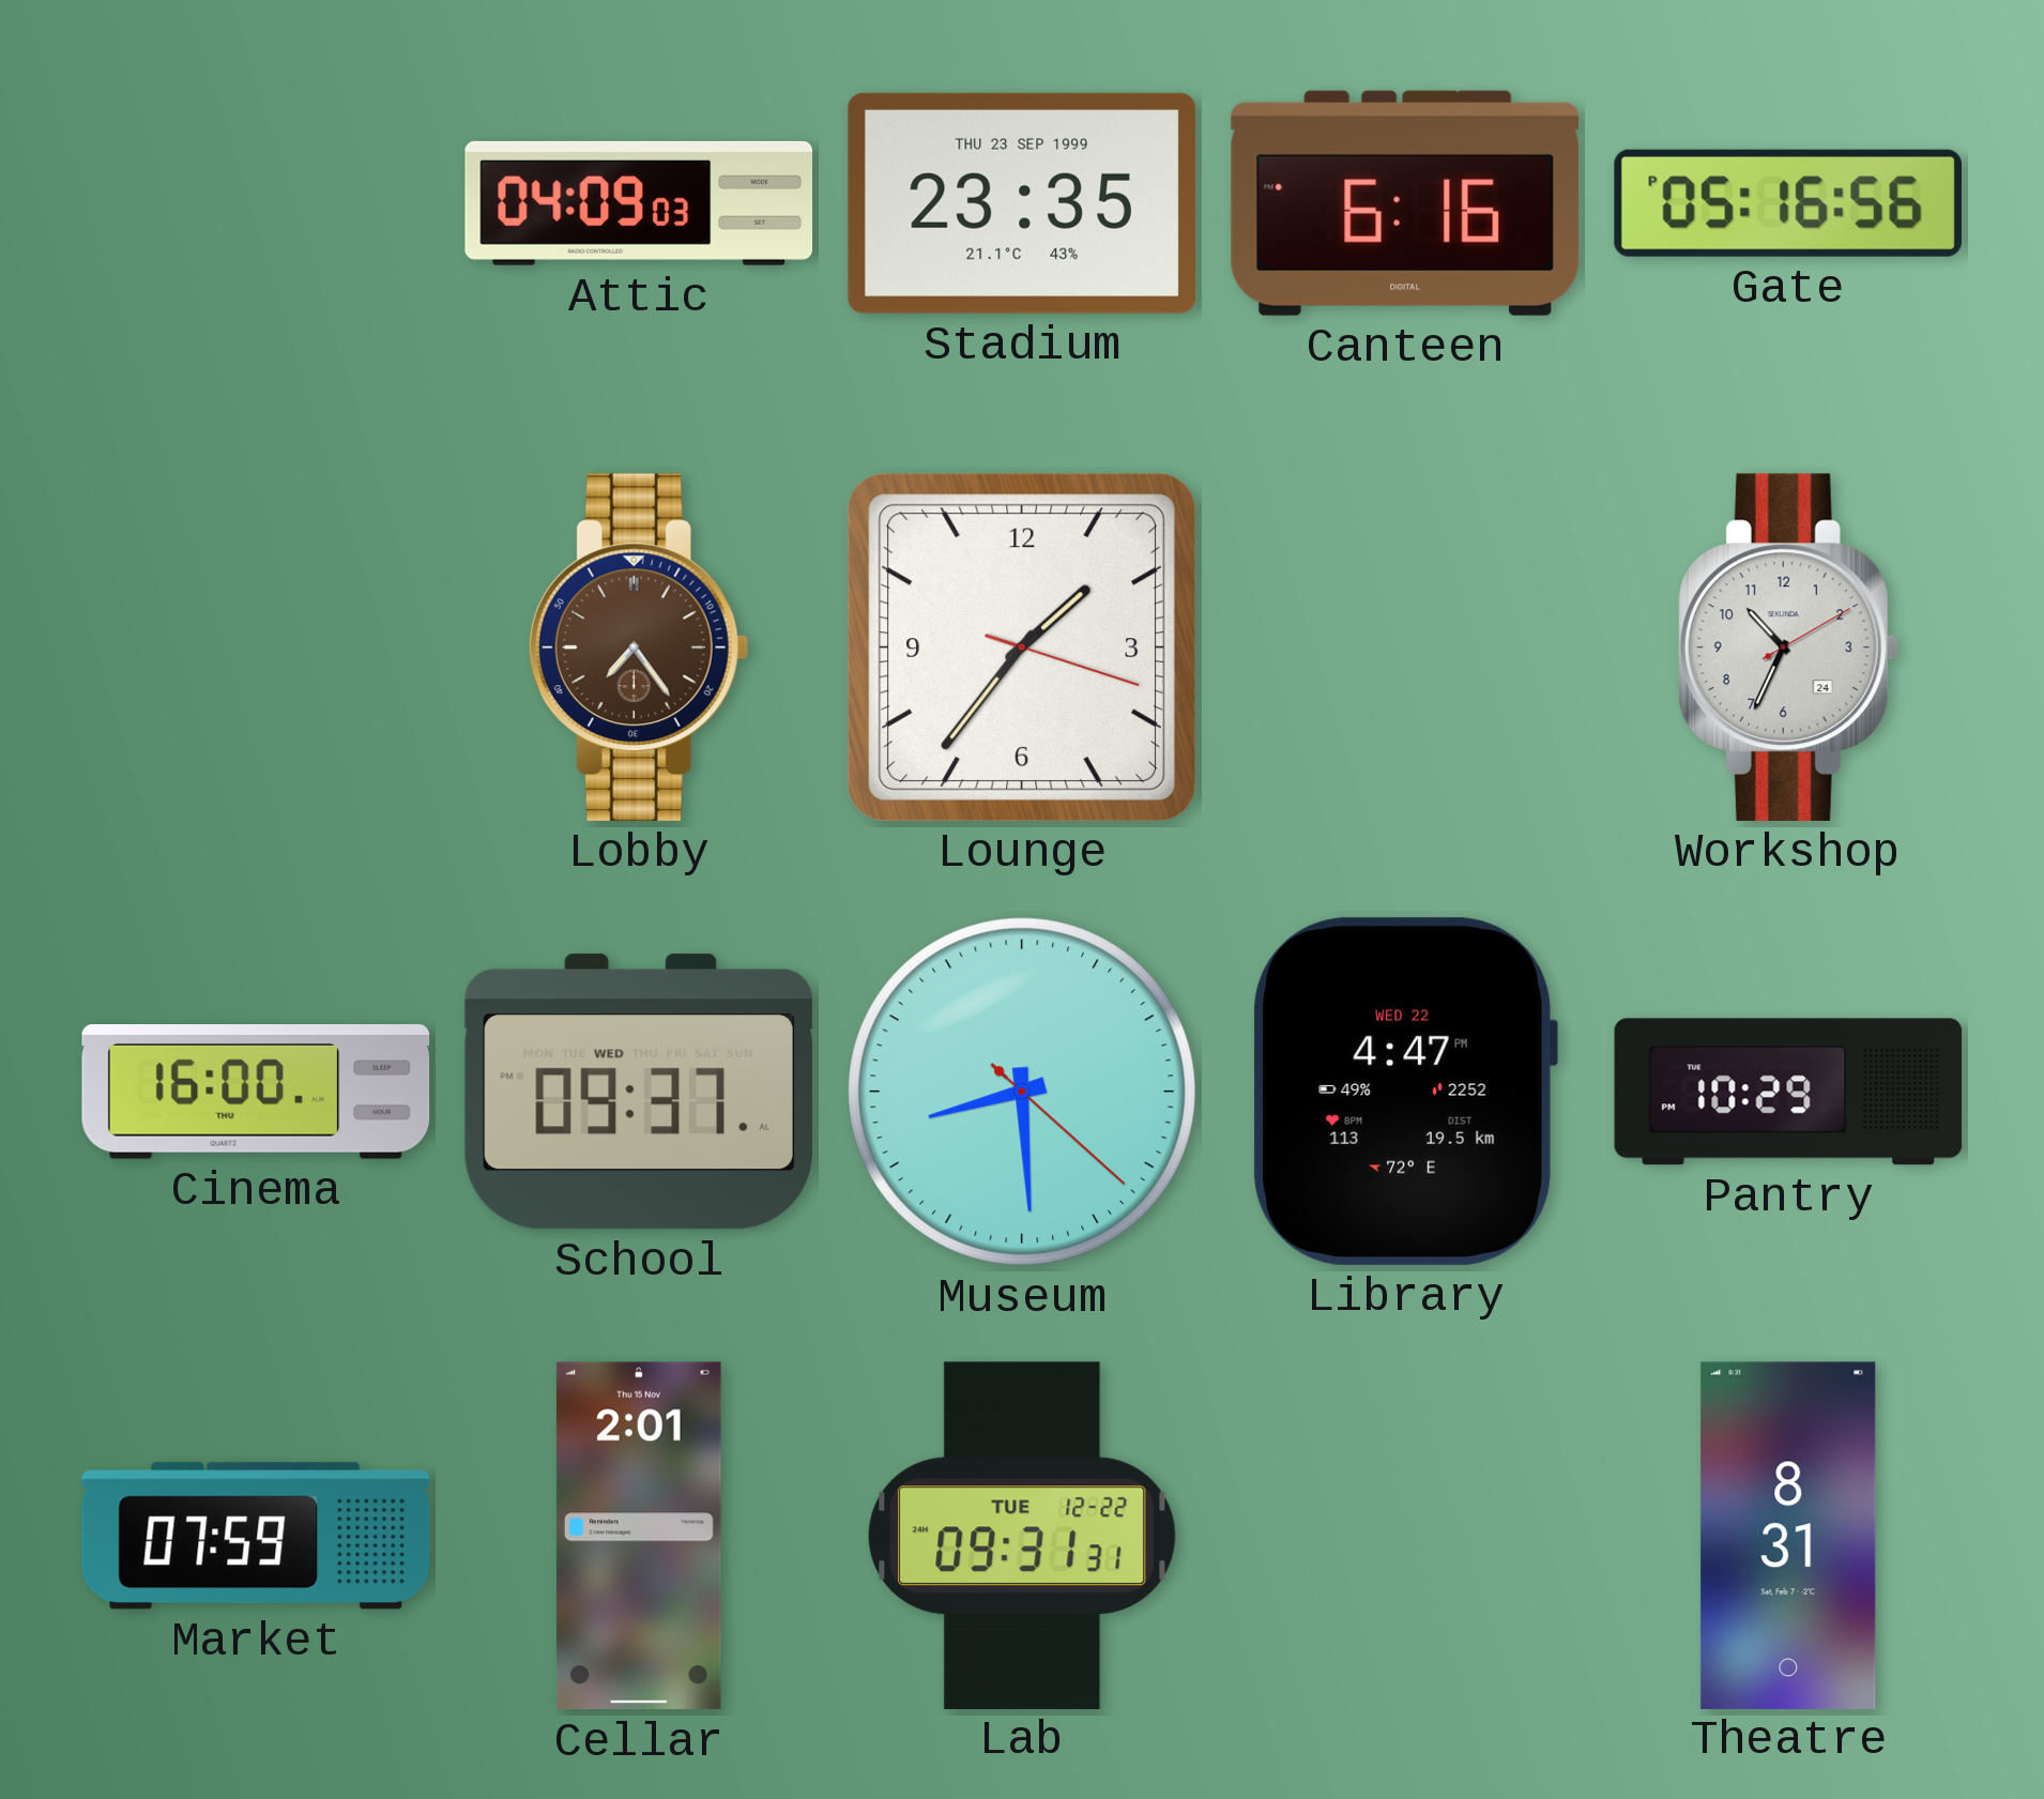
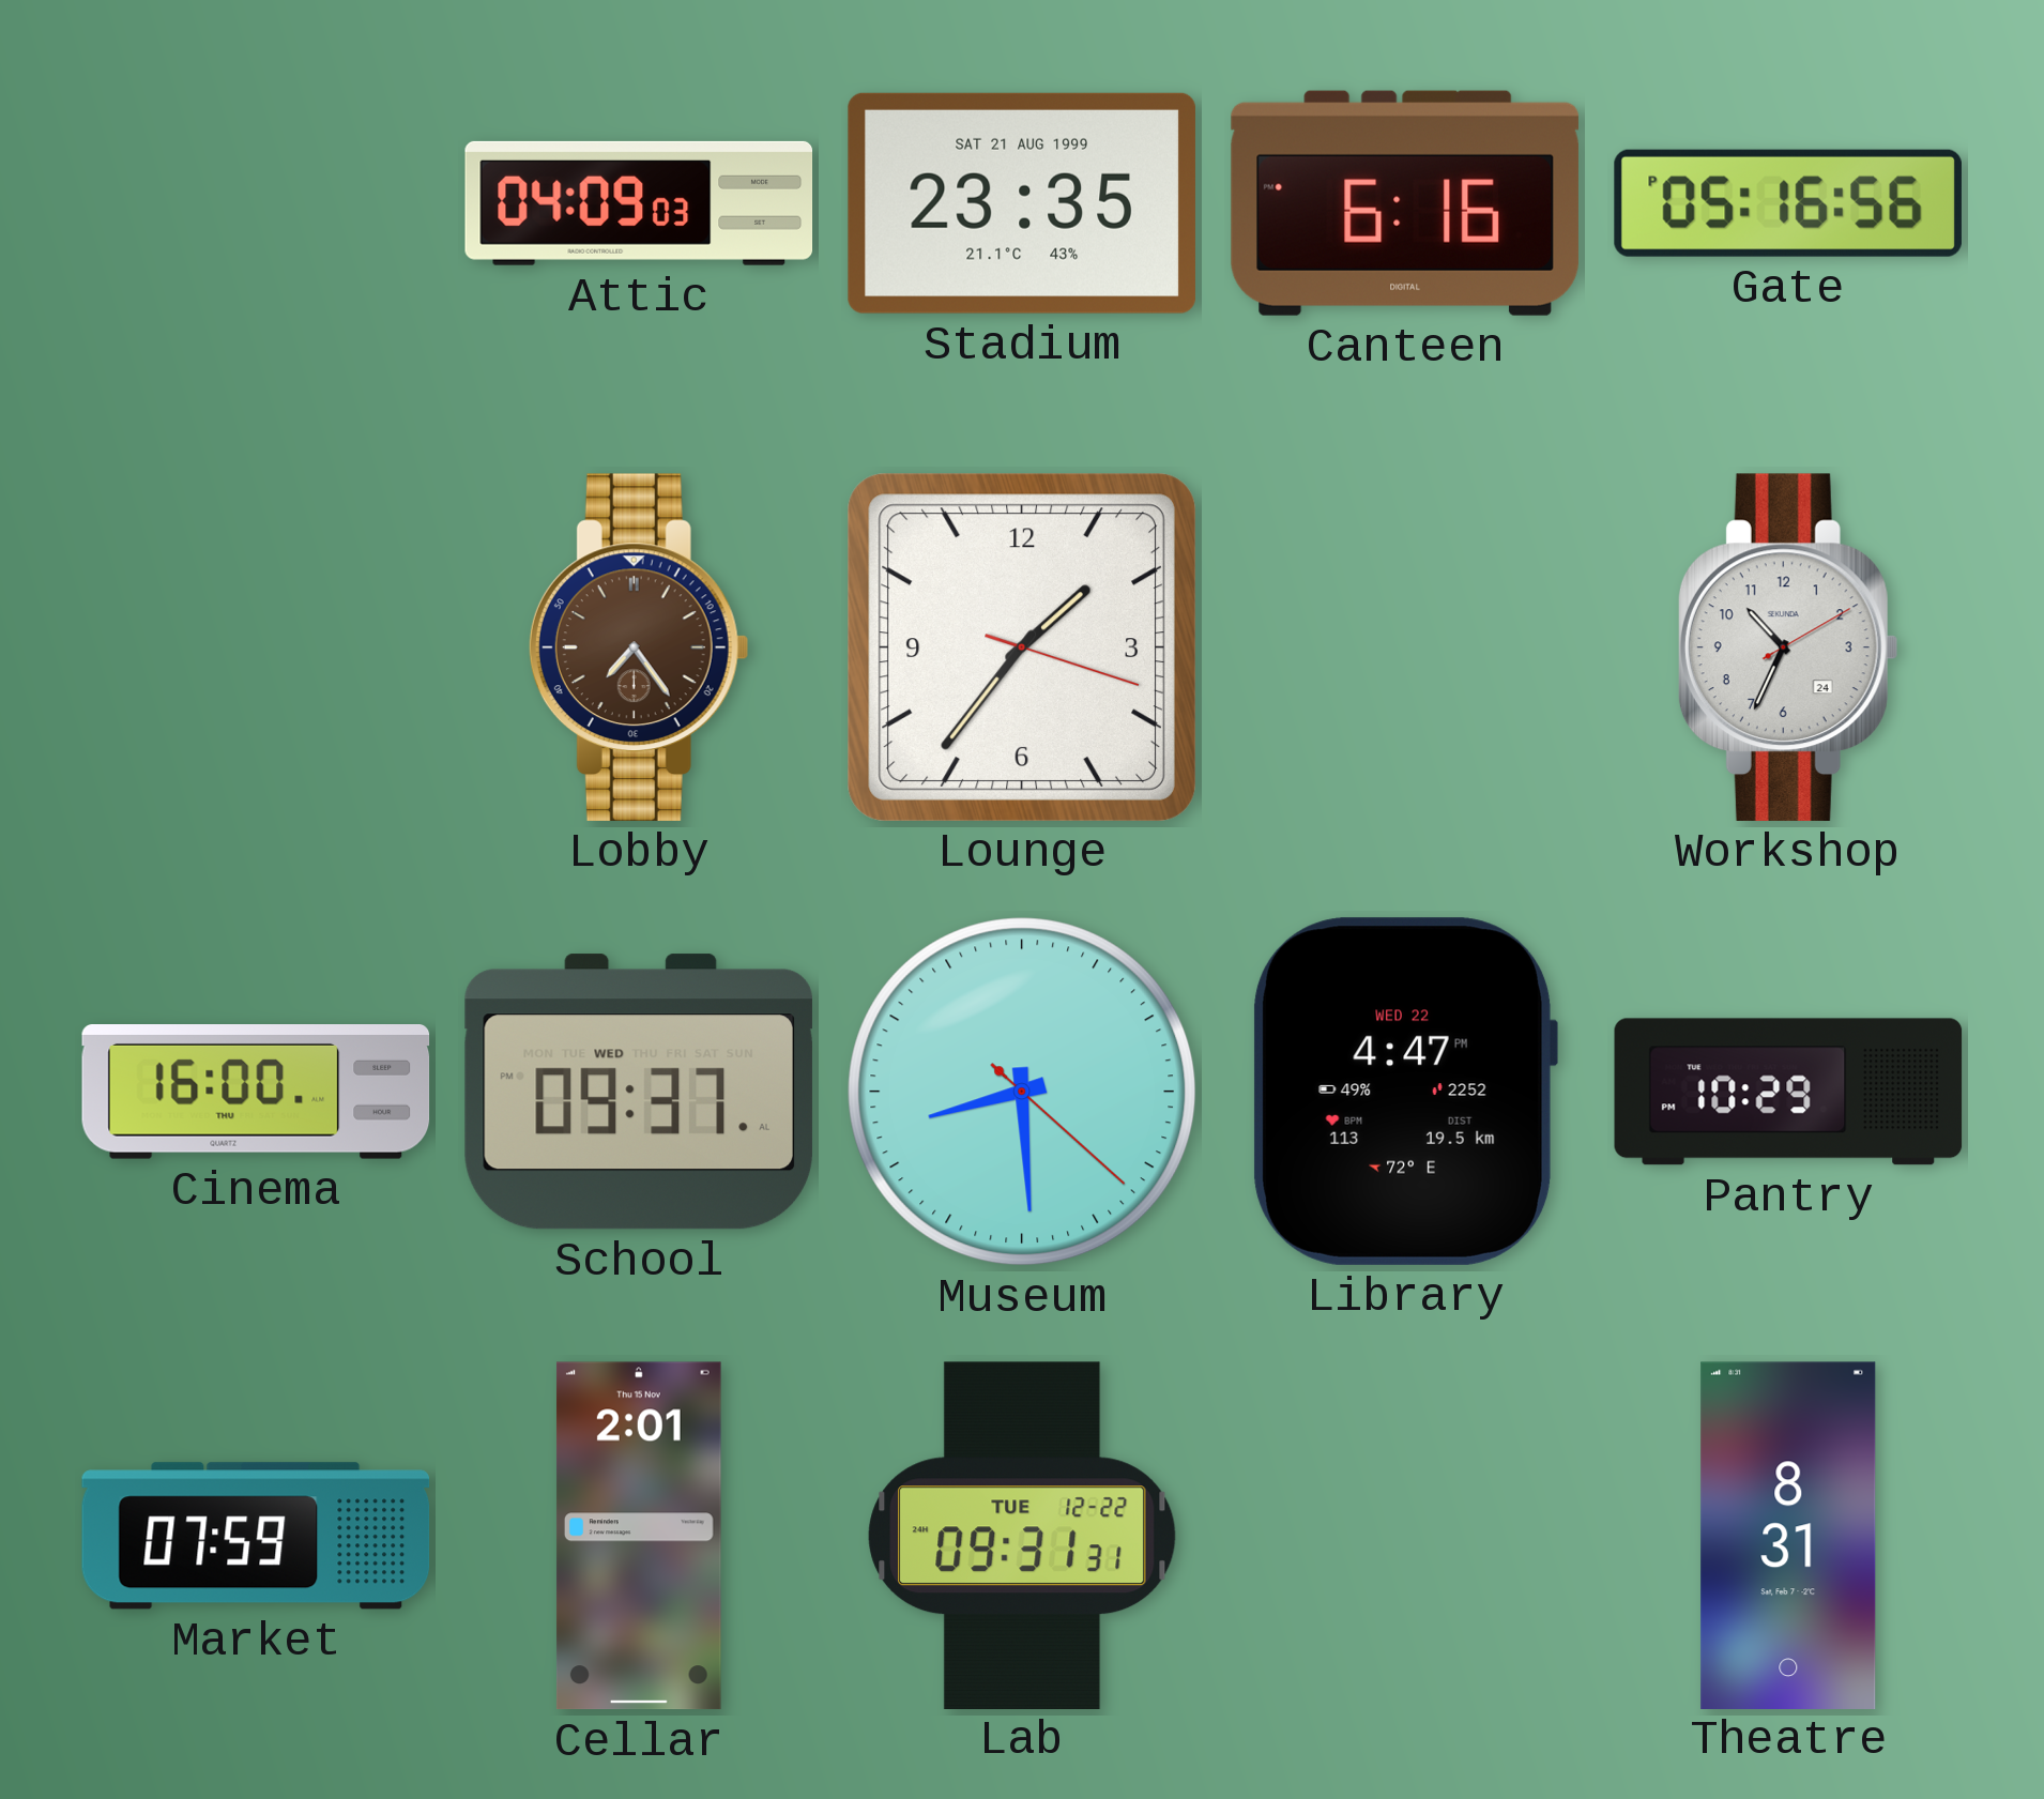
Stadium date: THU 23 SEP 1999 -> SAT 21 AUG 1999
